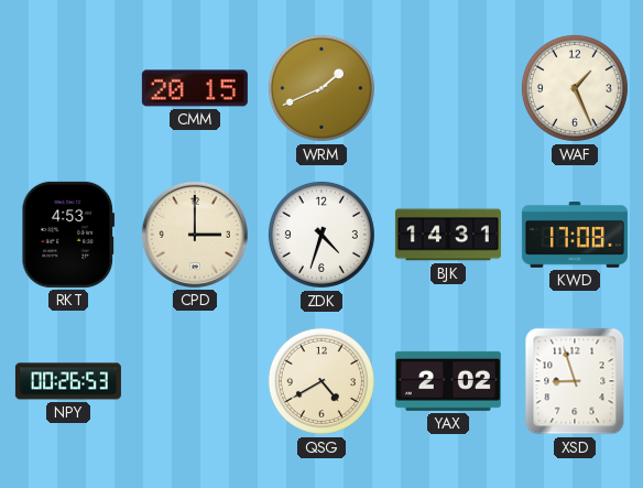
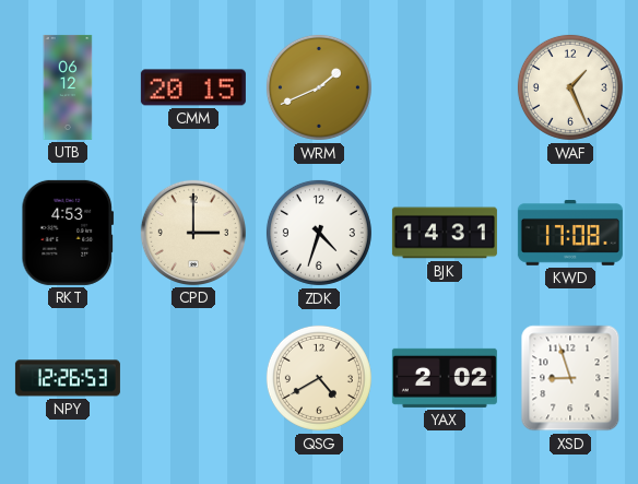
UTB: none -> 06:12
NPY: 00:26 -> 12:26
